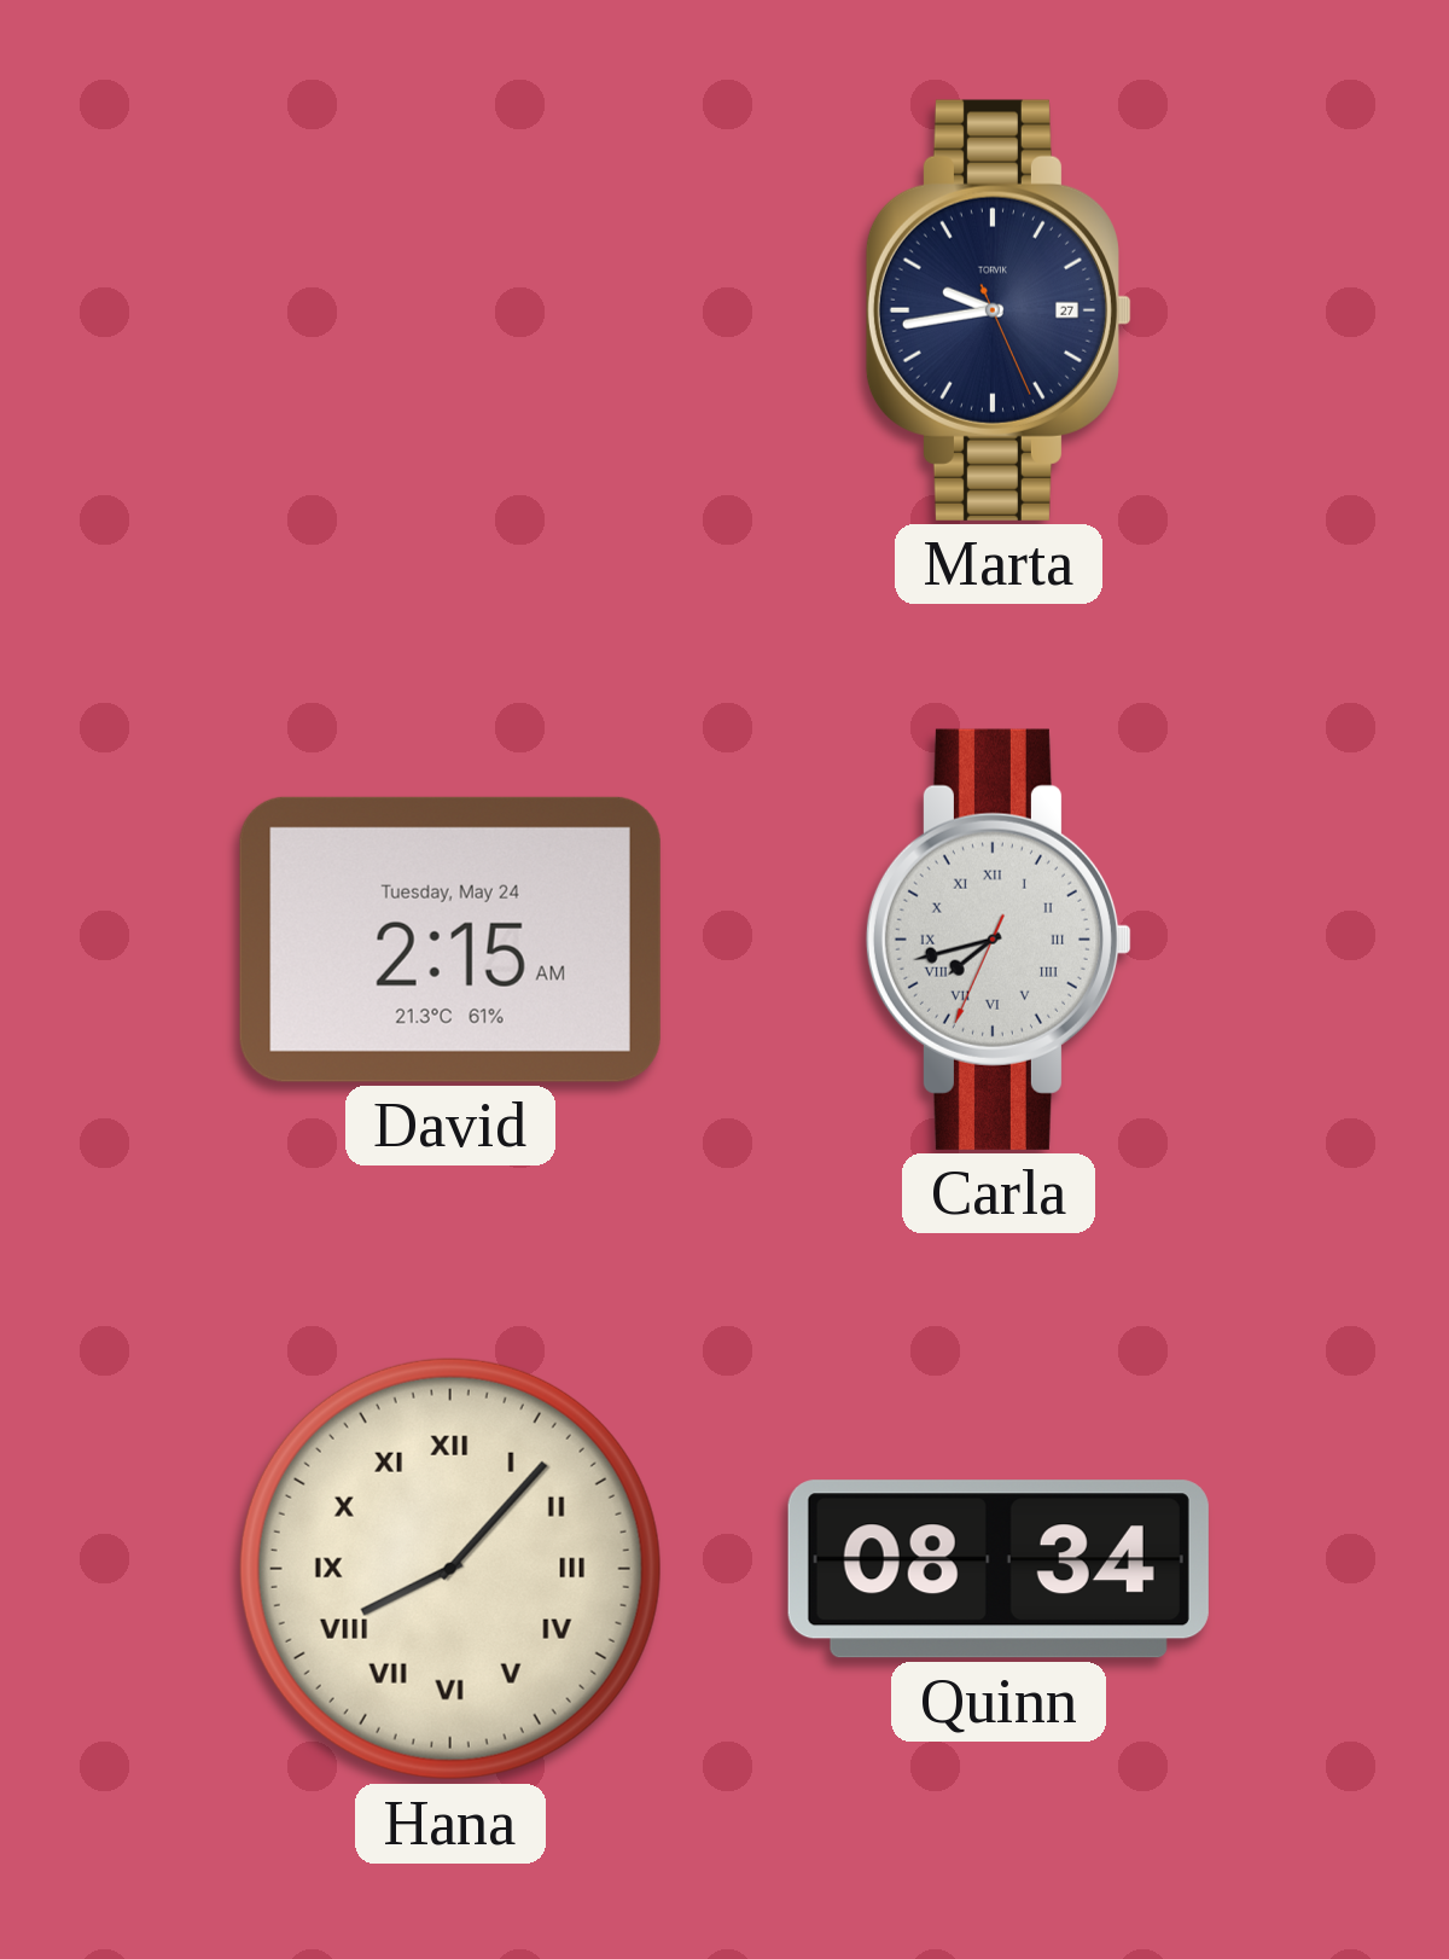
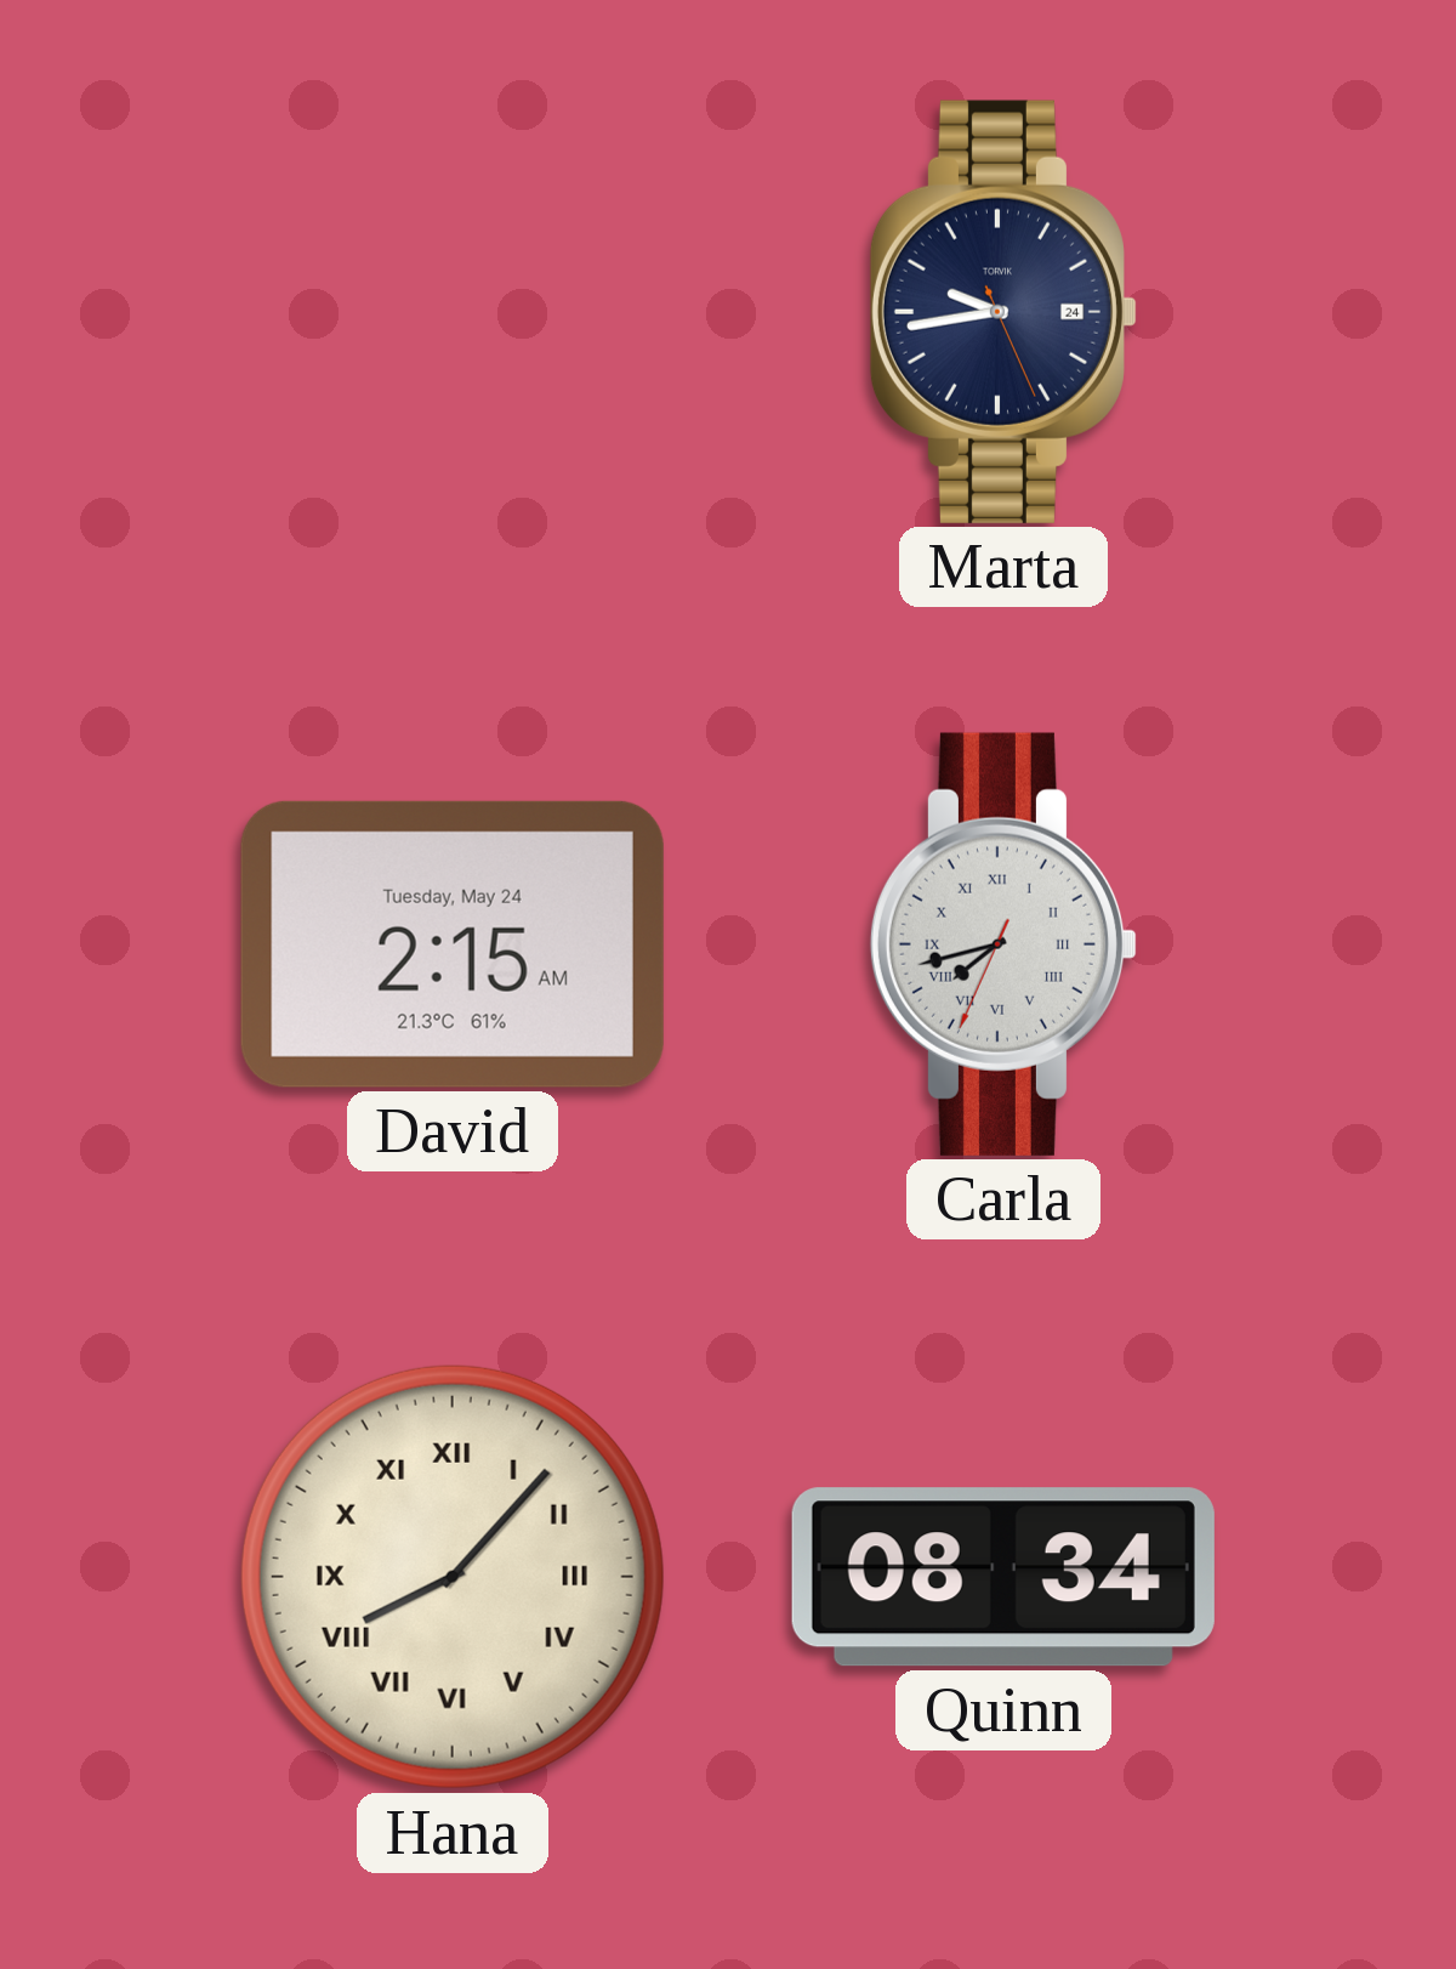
Marta date: 27 -> 24
